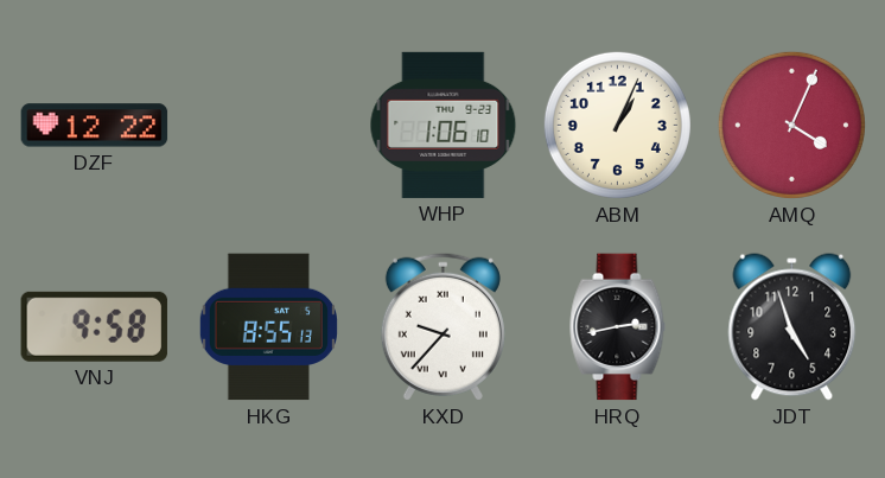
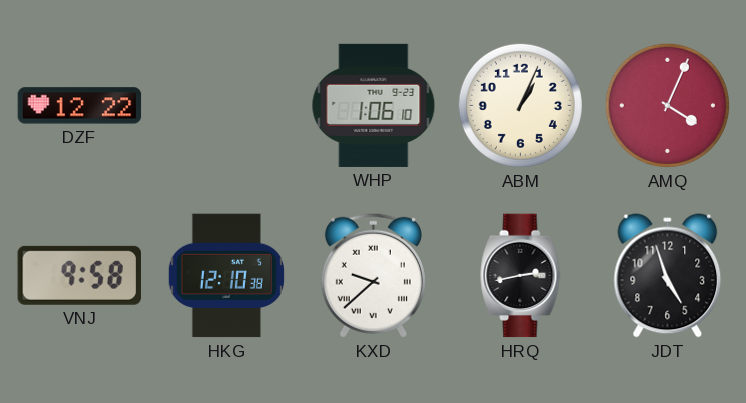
HKG: 8:55 -> 12:10
KXD: 9:37 -> 9:38
